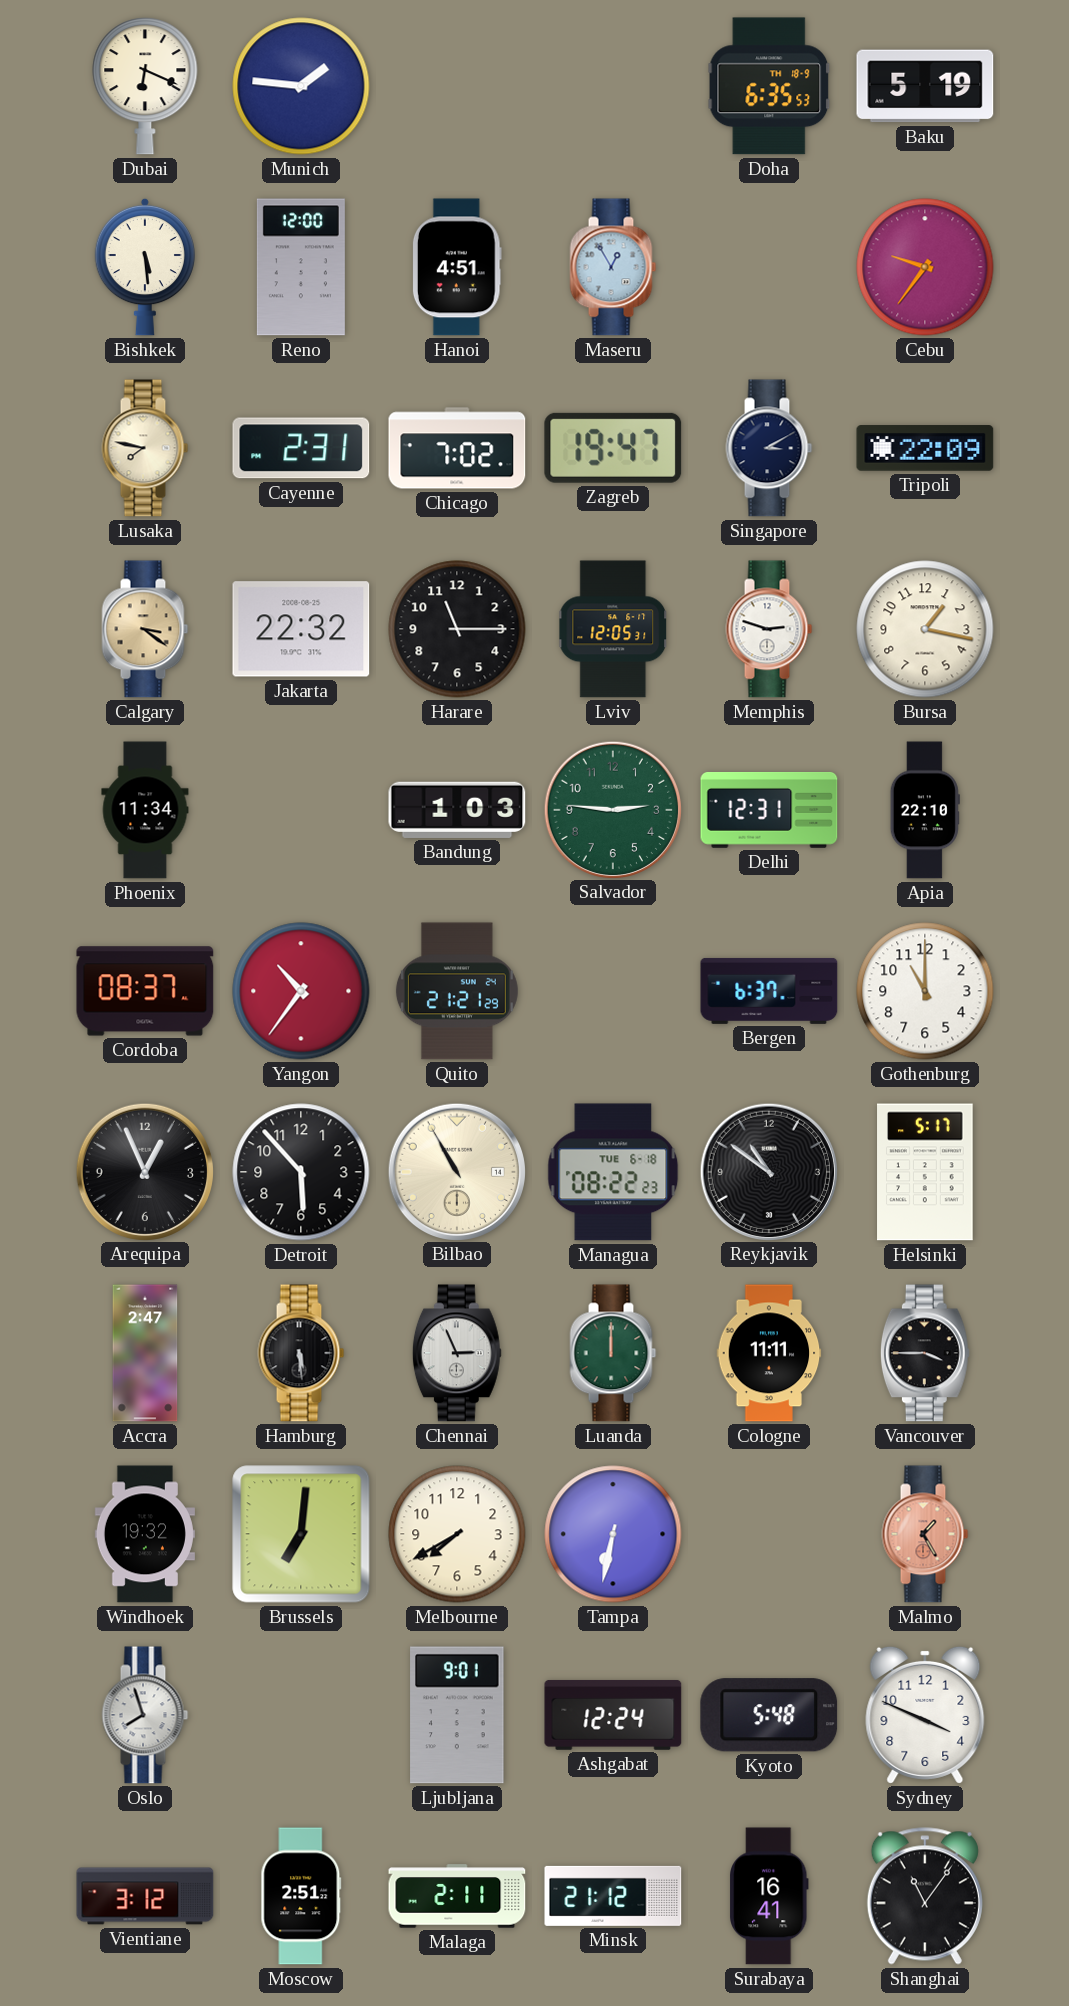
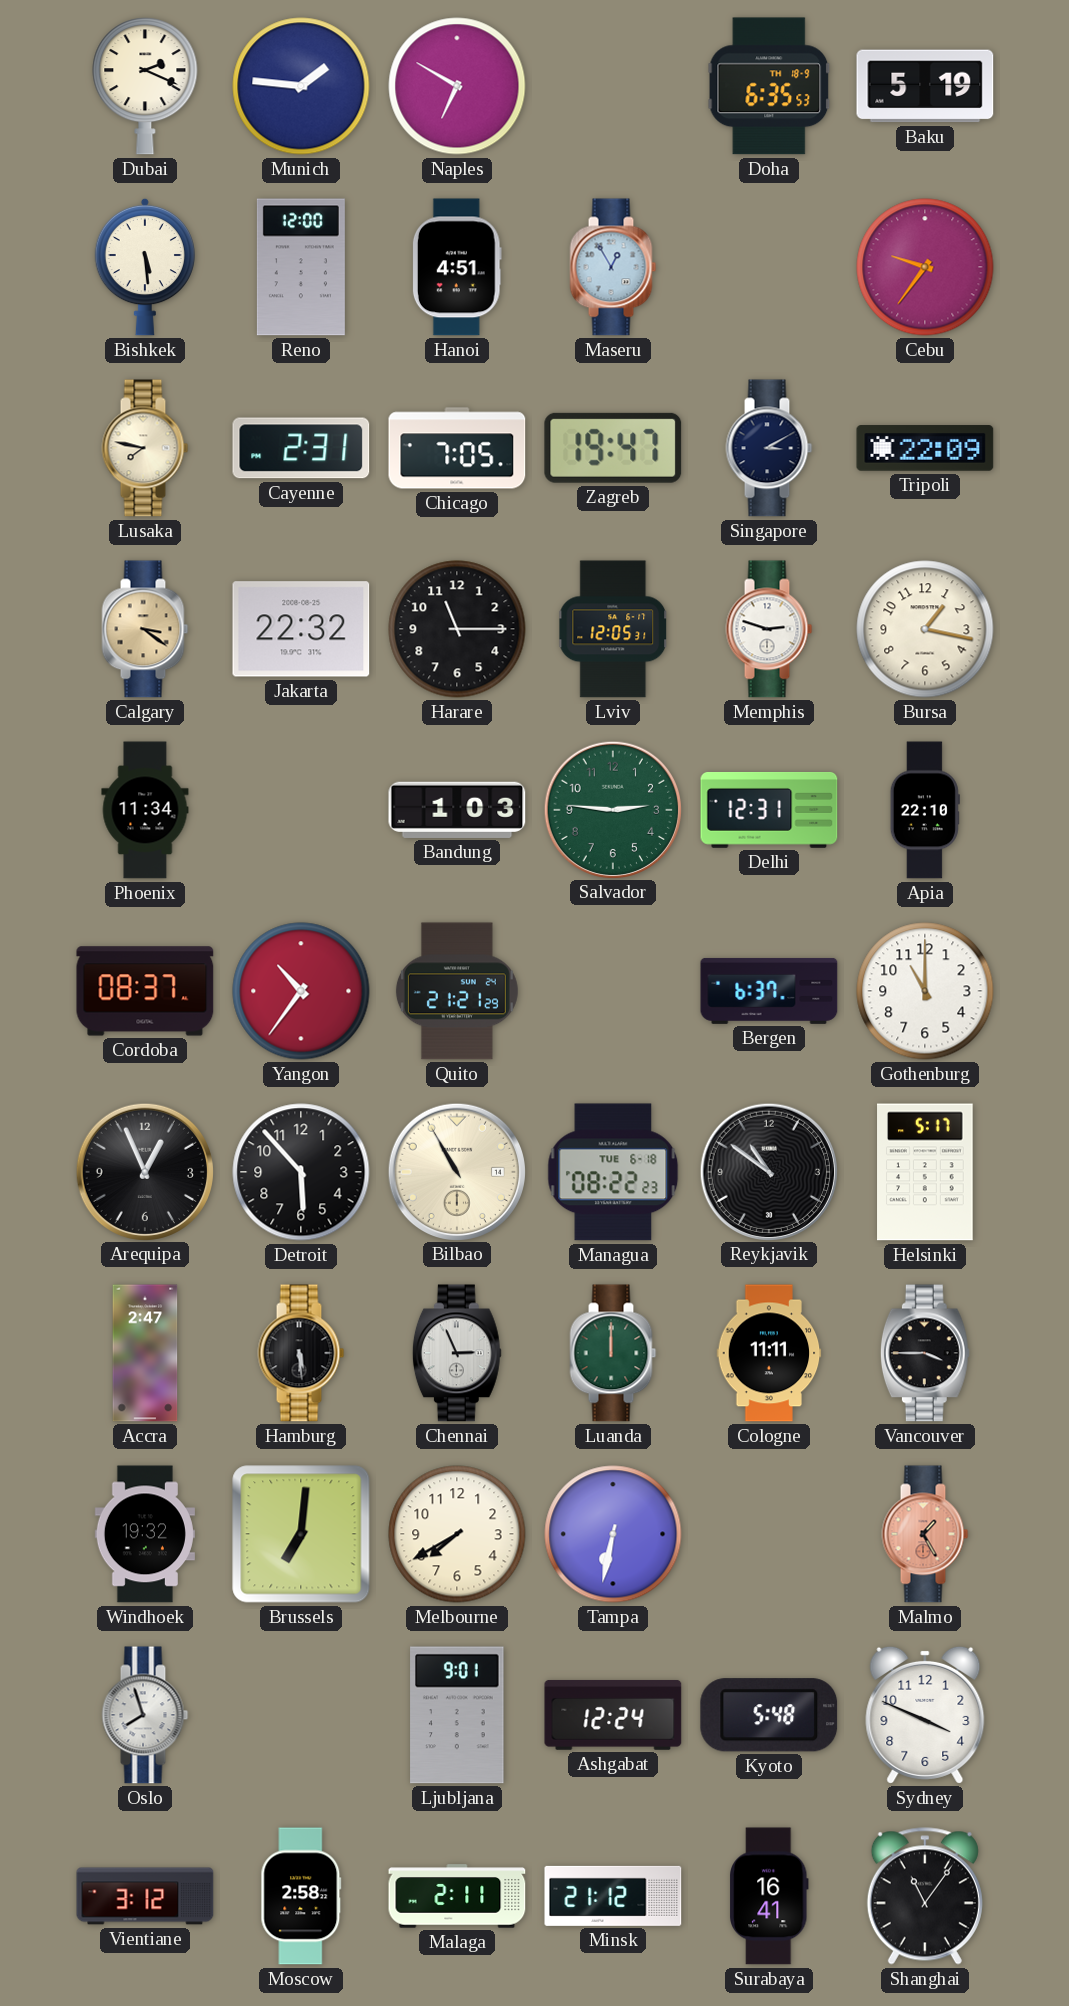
Dubai: 6:19 -> 2:19
Naples: none -> 6:50
Chicago: 7:02 -> 7:05
Moscow: 2:51 -> 2:58
